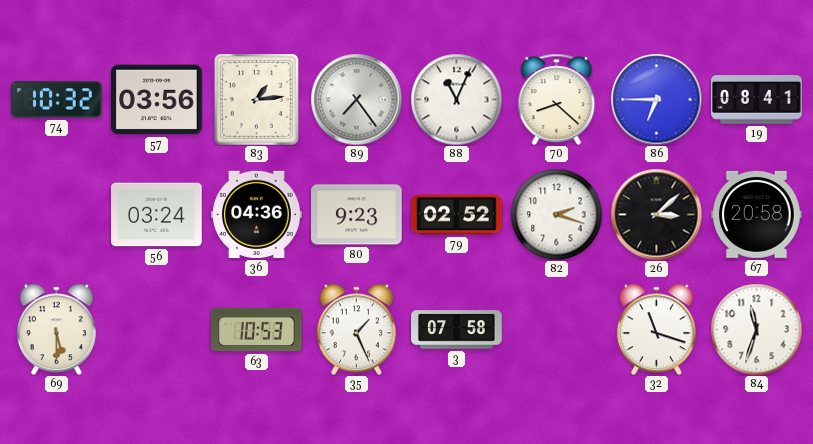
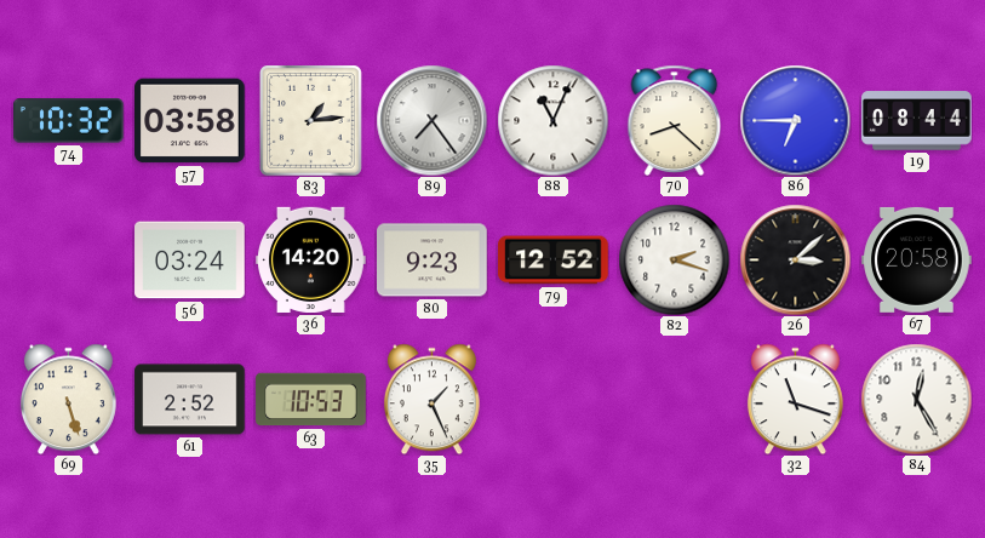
57: 03:56 -> 03:58
19: 08:41 -> 08:44
36: 04:36 -> 14:20
79: 02:52 -> 12:52
69: 5:30 -> 5:27
61: none -> 2:52
3: 07:58 -> none
84: 11:33 -> 12:25
